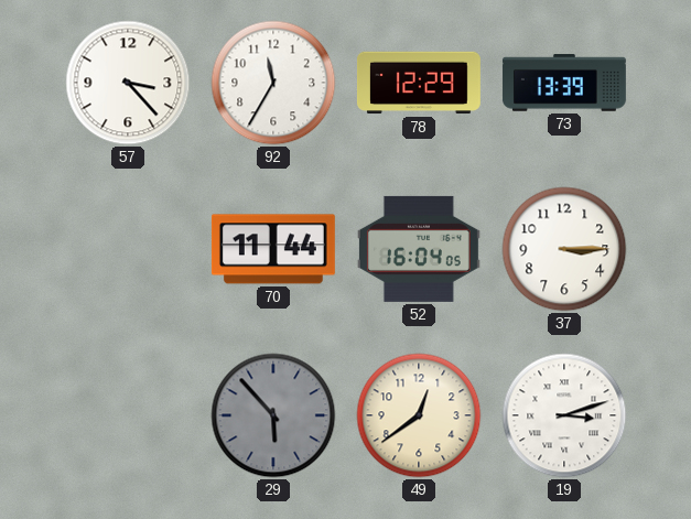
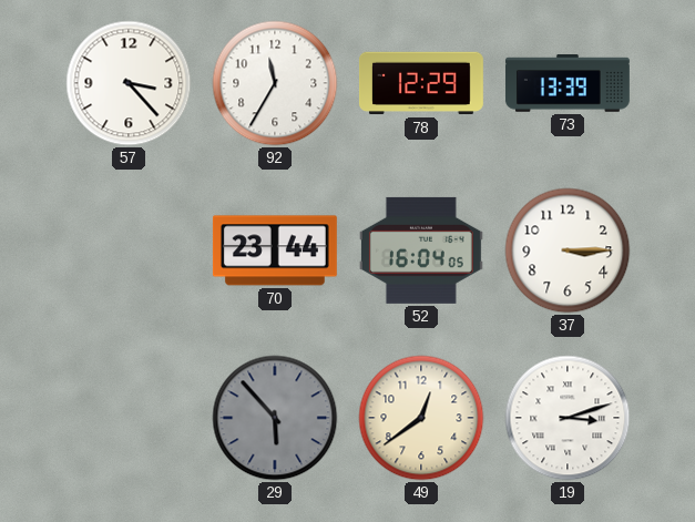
70: 11:44 -> 23:44
